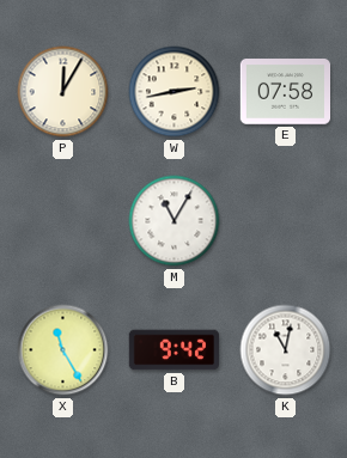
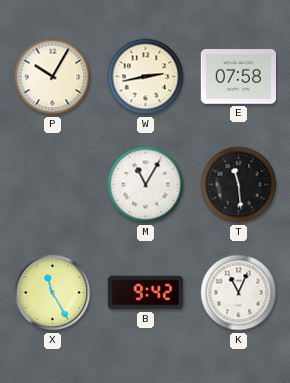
P: 12:05 -> 10:05
T: none -> 11:29
K: 11:02 -> 11:04
